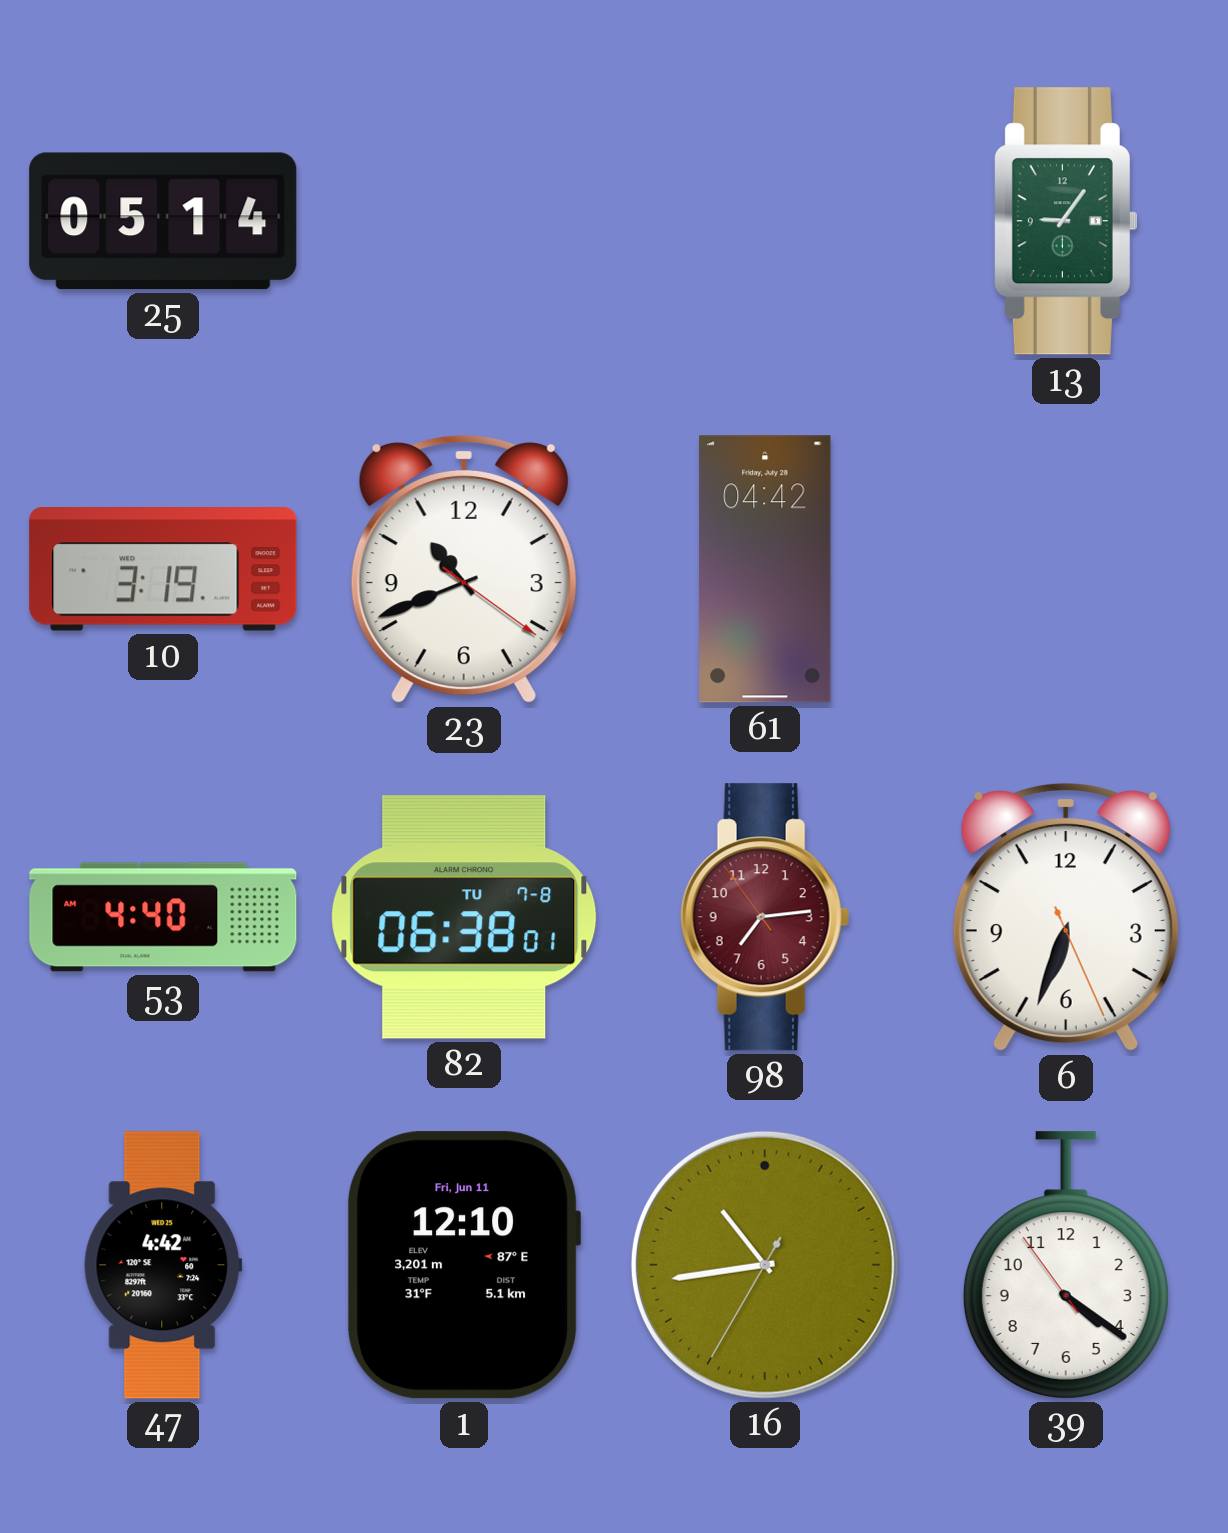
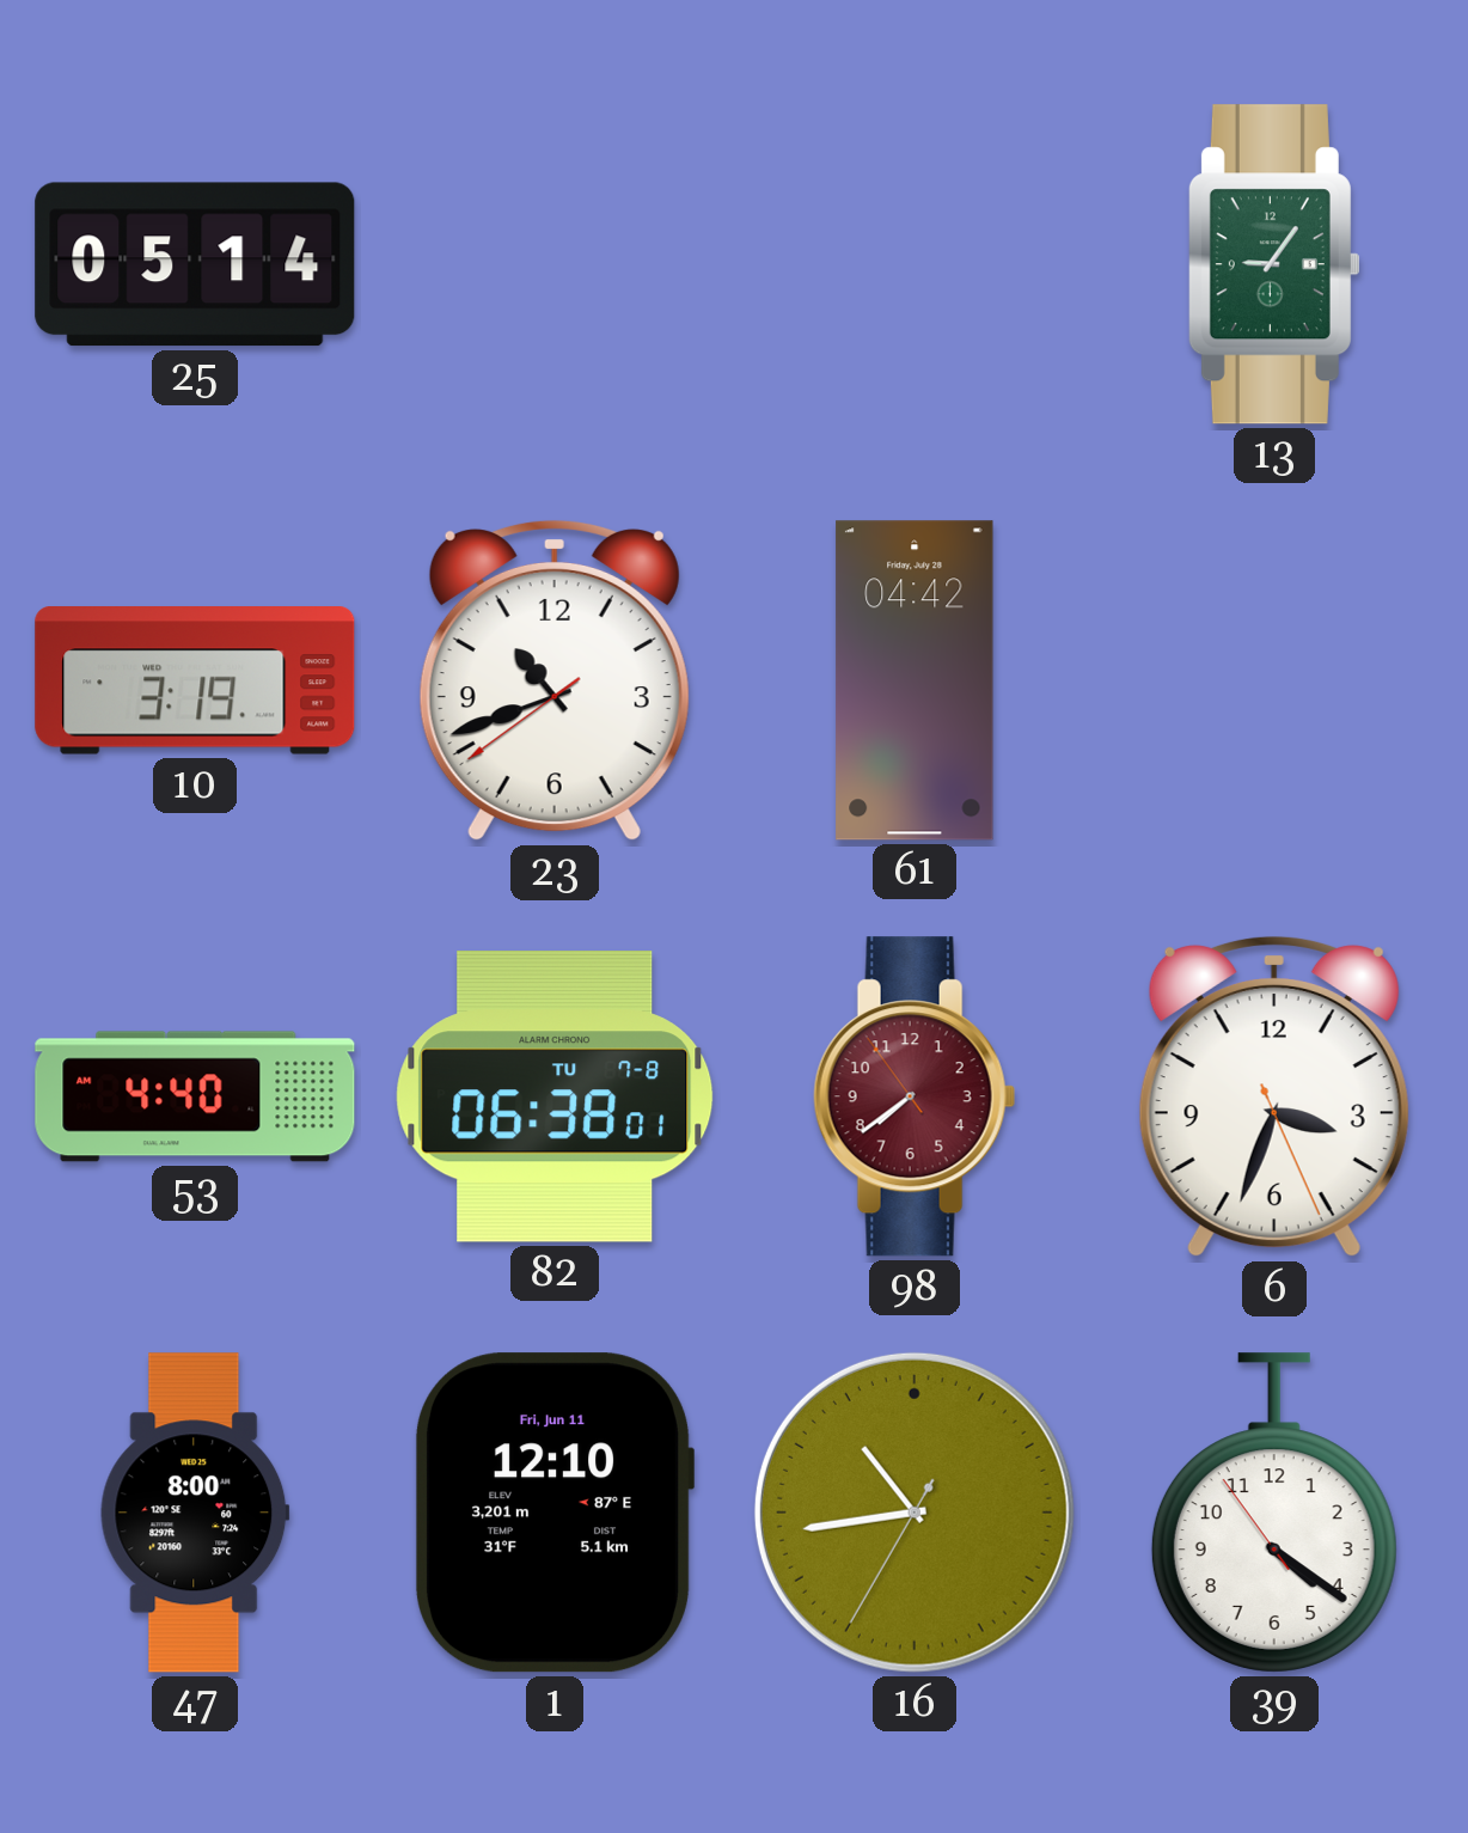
23: 10:41:21 -> 10:41:39
98: 7:13 -> 7:38
6: 6:33 -> 3:33
47: 4:42 -> 8:00
